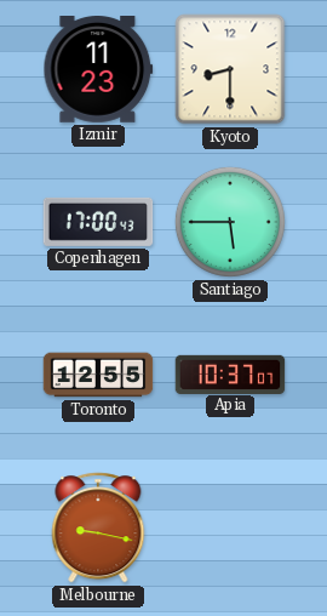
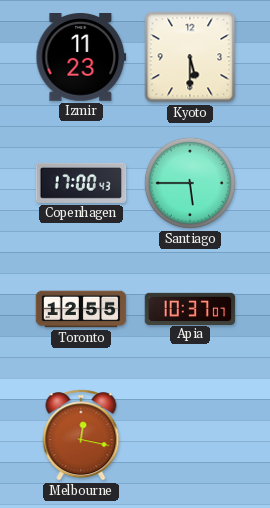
Kyoto: 8:30 -> 5:30
Melbourne: 9:17 -> 12:17
